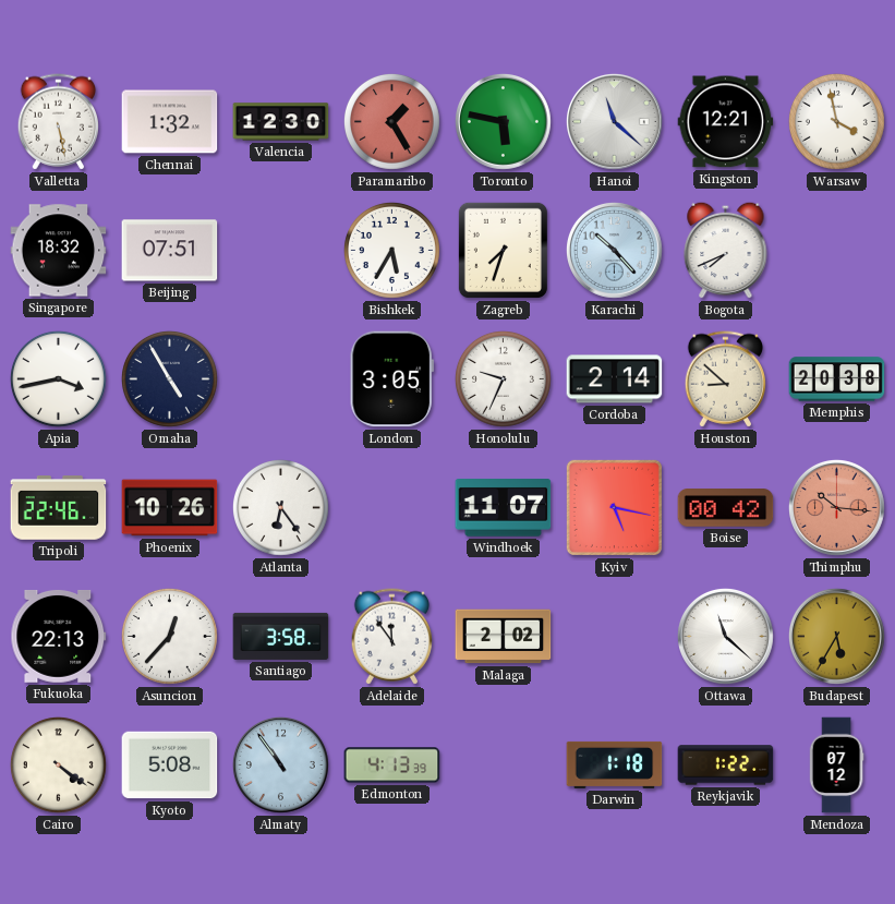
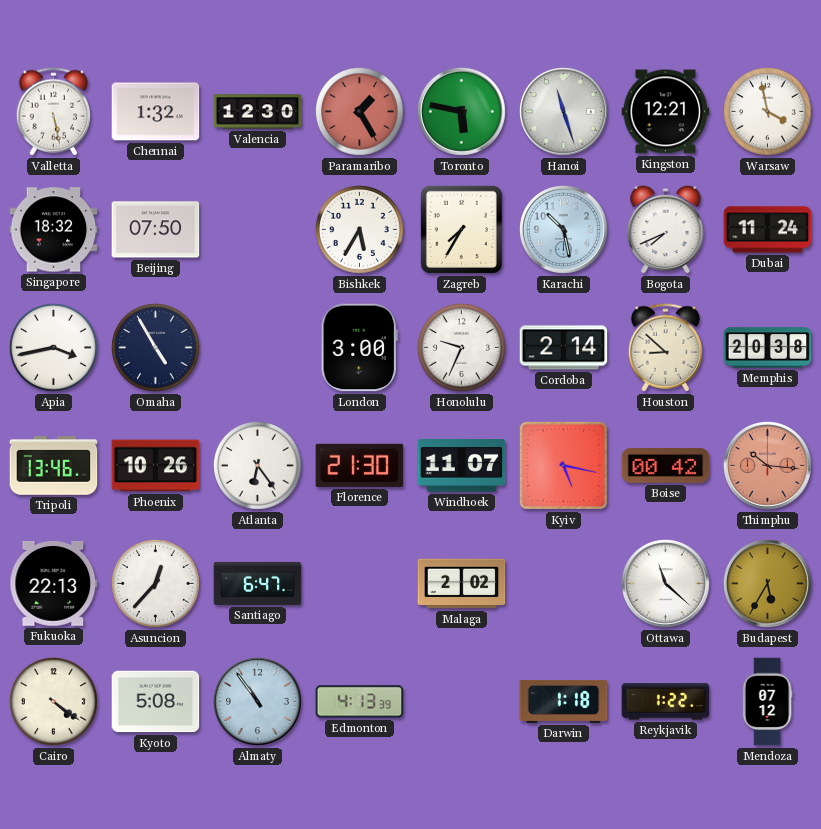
Hanoi: 11:22 -> 11:27
Beijing: 07:51 -> 07:50
Zagreb: 7:33 -> 7:35
Karachi: 10:23 -> 10:28
Dubai: none -> 11:24
London: 3:05 -> 3:00
Tripoli: 22:46 -> 13:46
Florence: none -> 21:30
Santiago: 3:58 -> 6:47
Adelaide: 11:54 -> none
